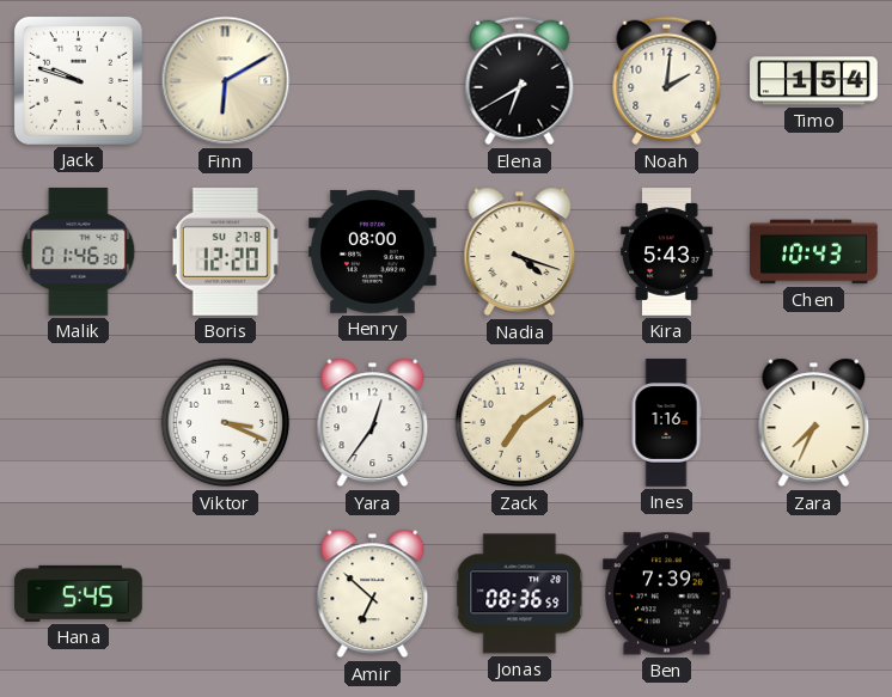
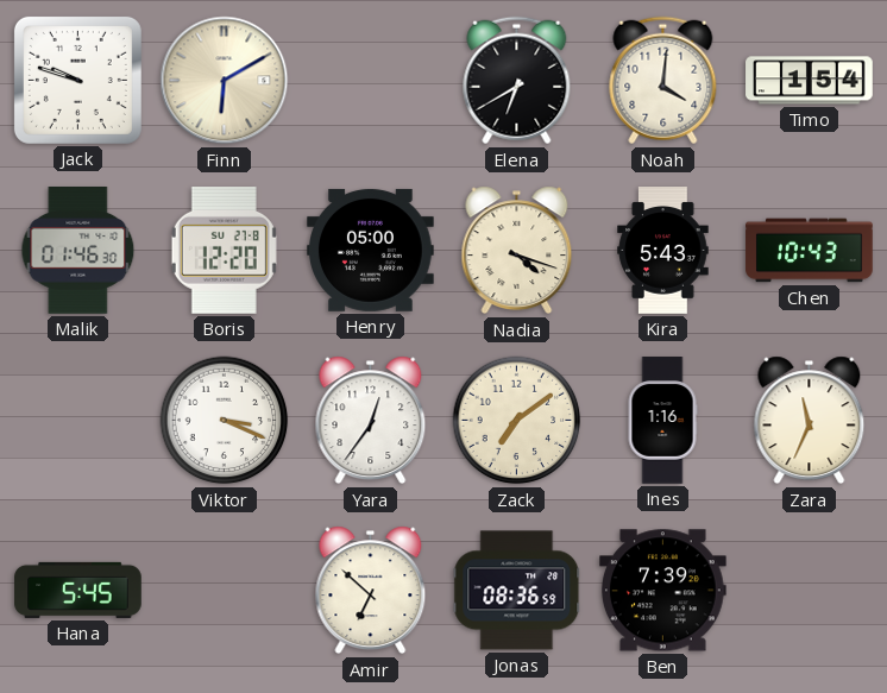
Noah: 2:01 -> 4:01
Henry: 08:00 -> 05:00
Zara: 7:34 -> 11:34
